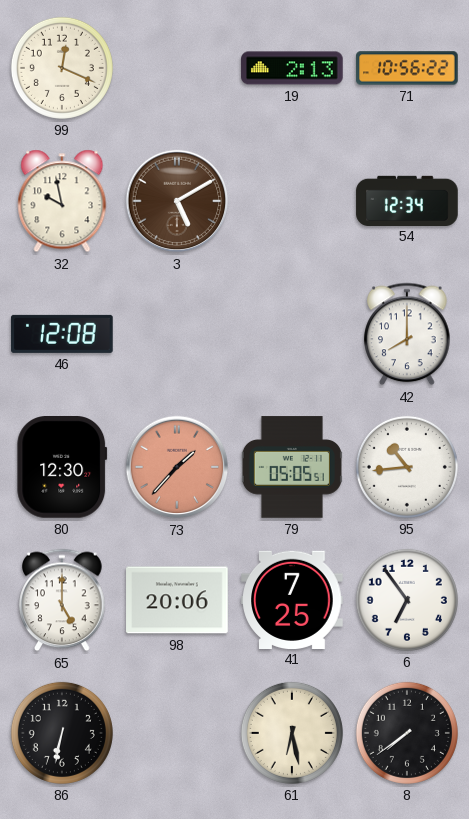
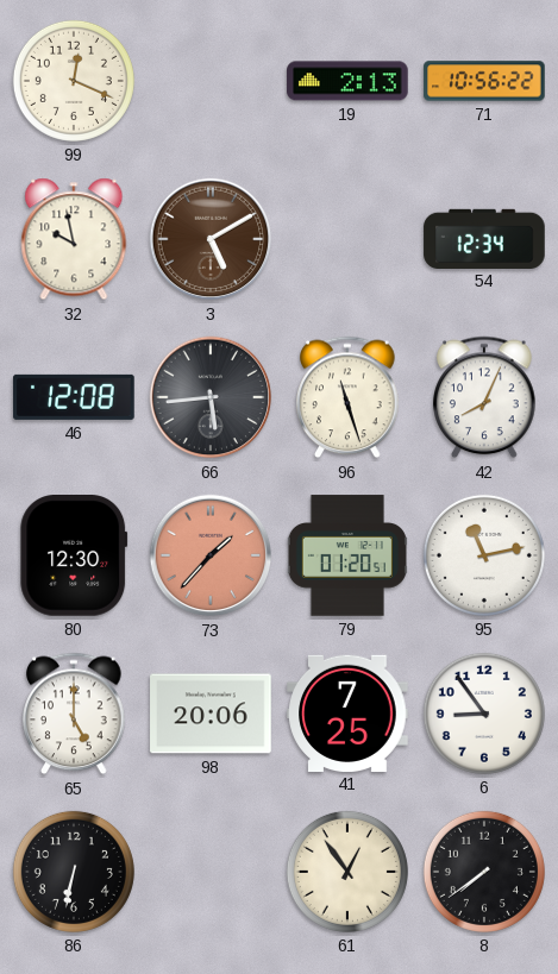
66: none -> 5:44
96: none -> 11:27
42: 8:00 -> 8:04
79: 05:05 -> 01:20
95: 10:44 -> 11:13
6: 6:54 -> 8:54
61: 6:28 -> 12:54
